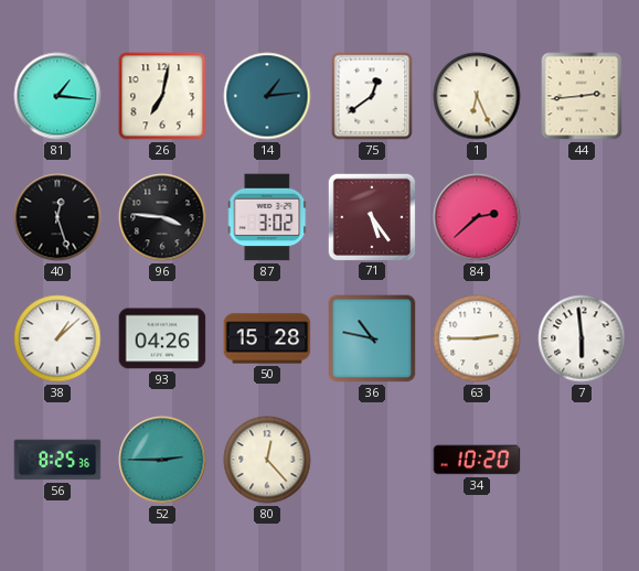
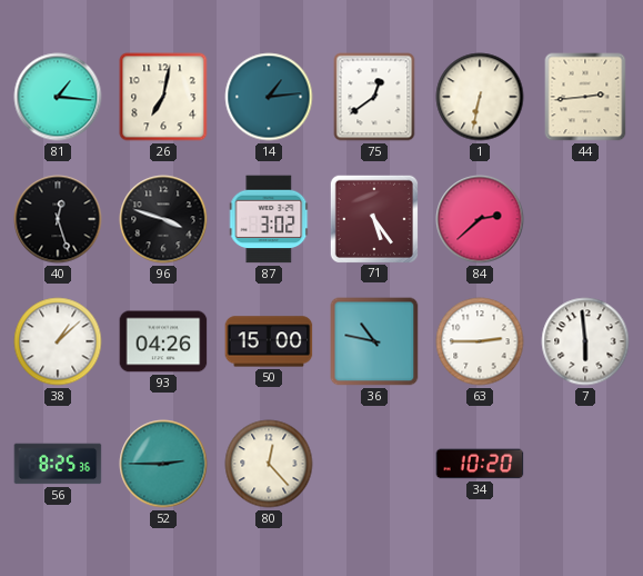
1: 6:26 -> 6:32
96: 3:46 -> 3:48
50: 15:28 -> 15:00
